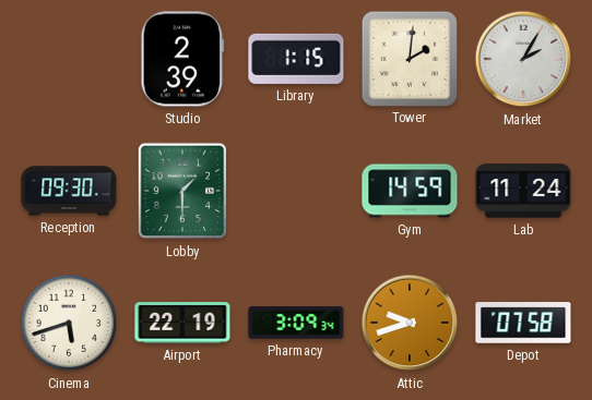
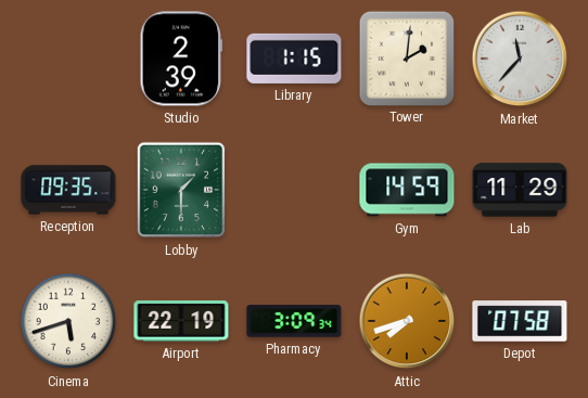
Market: 2:05 -> 11:37
Reception: 09:30 -> 09:35
Lab: 11:24 -> 11:29
Attic: 9:42 -> 7:42
